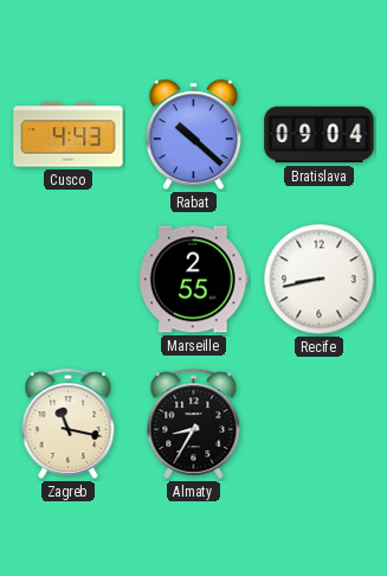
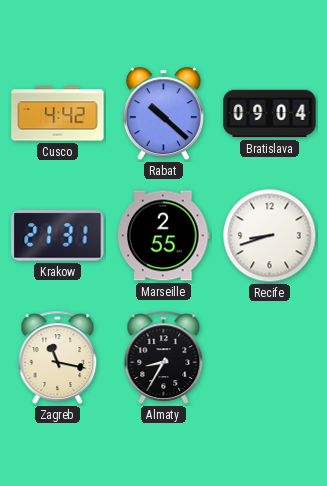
Cusco: 4:43 -> 4:42
Krakow: none -> 21:31
Recife: 8:43 -> 8:42
